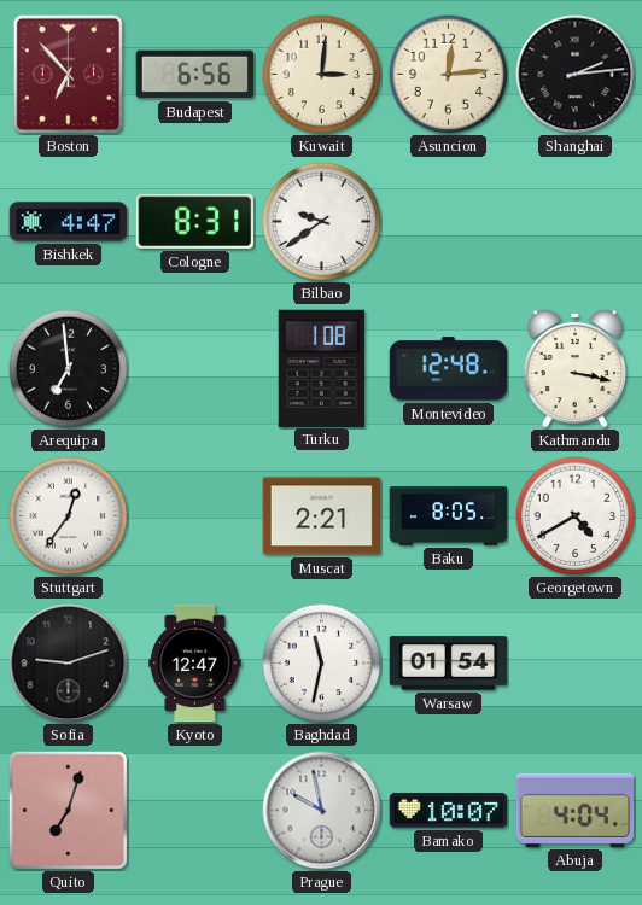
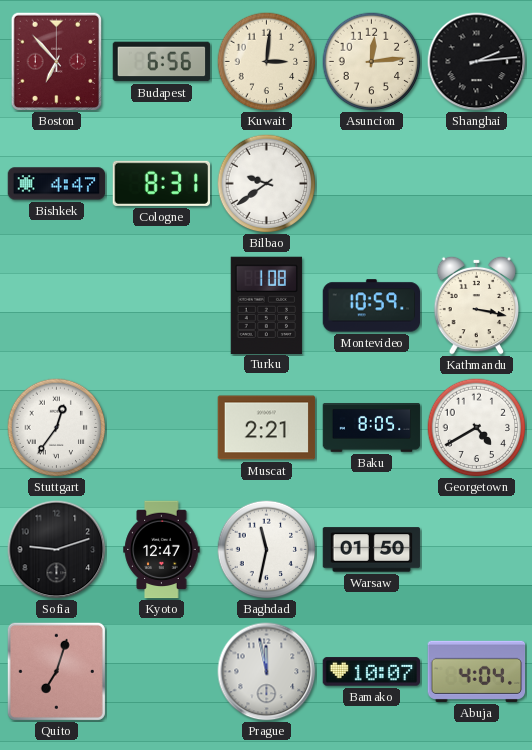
Arequipa: 6:59 -> none
Montevideo: 12:48 -> 10:59
Warsaw: 01:54 -> 01:50
Prague: 9:58 -> 11:58
